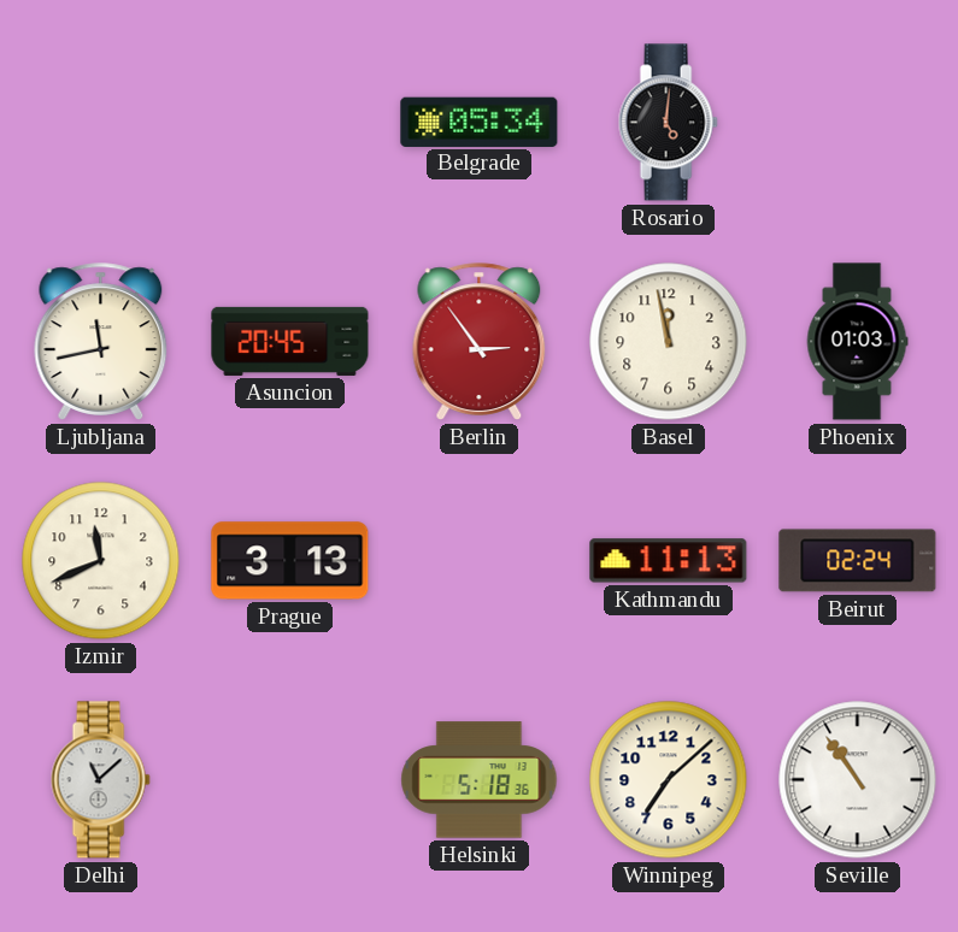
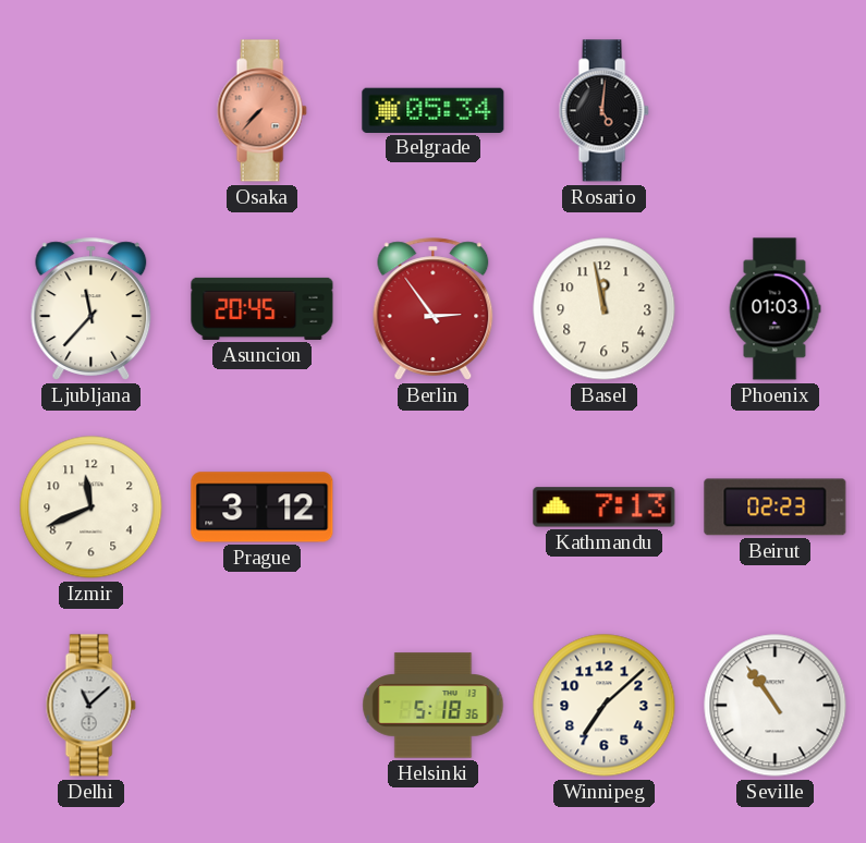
Osaka: none -> 7:37
Ljubljana: 11:43 -> 11:37
Prague: 3:13 -> 3:12
Kathmandu: 11:13 -> 7:13
Beirut: 02:24 -> 02:23
